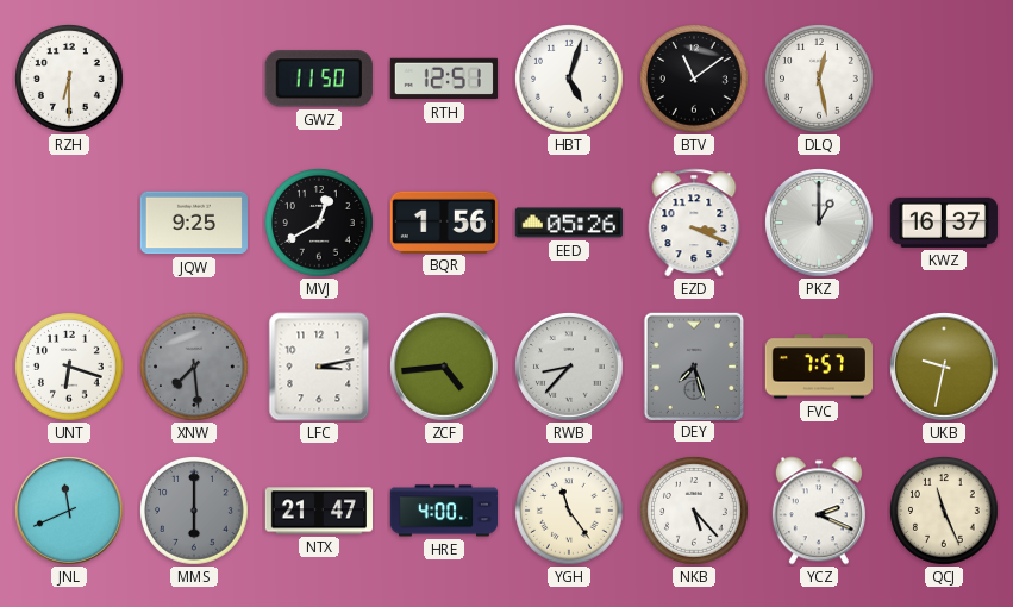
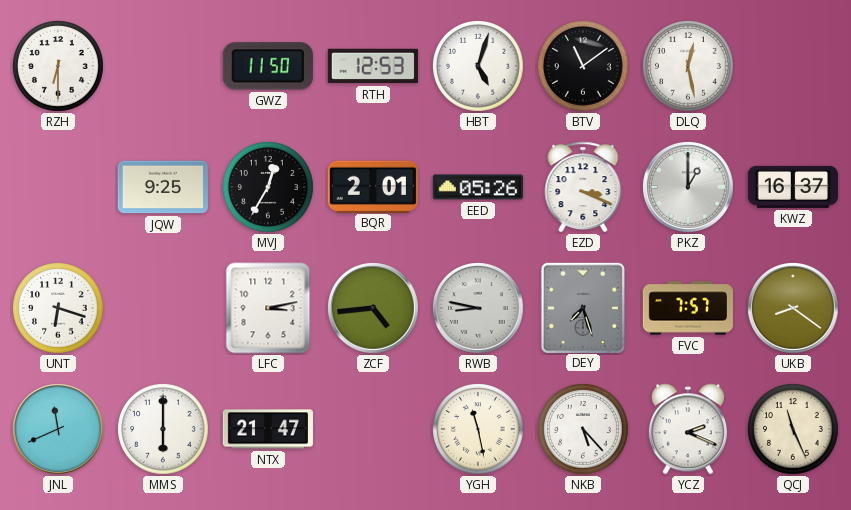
RTH: 12:51 -> 12:53
MVJ: 12:40 -> 12:35
BQR: 1:56 -> 2:01
XNW: 7:29 -> none
RWB: 8:37 -> 8:47
UKB: 9:32 -> 8:21
MMS dial: grey -> white
HRE: 4:00 -> none
YGH: 11:24 -> 11:28
